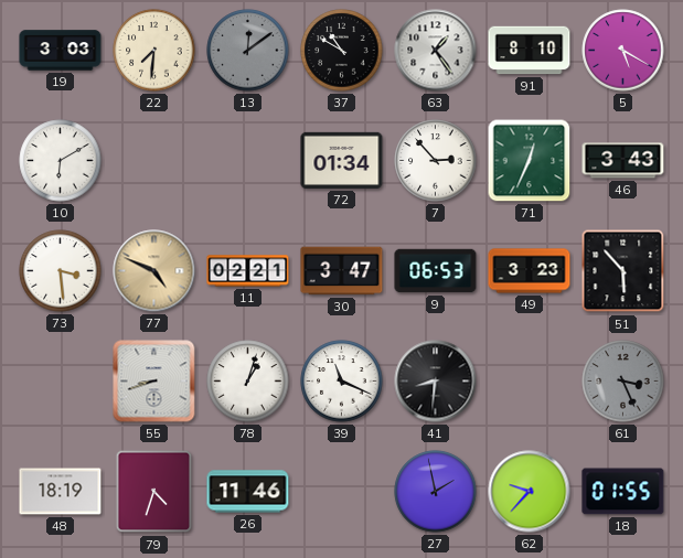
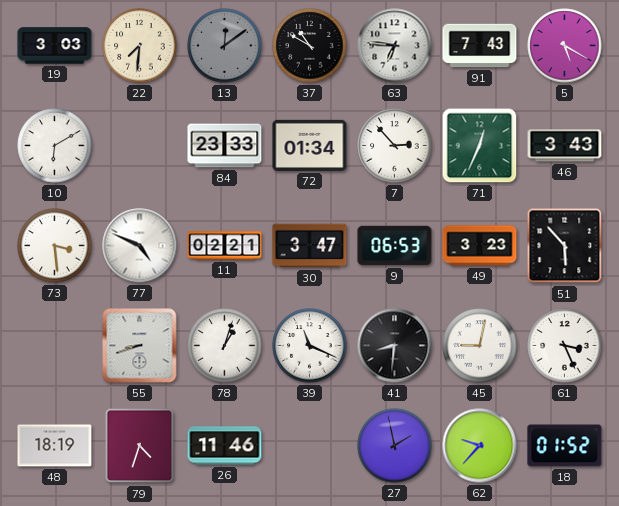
63: 1:24 -> 6:46
91: 8:10 -> 7:43
84: none -> 23:33
77 dial: champagne -> white
45: none -> 9:02
61 dial: grey -> white
18: 01:55 -> 01:52
